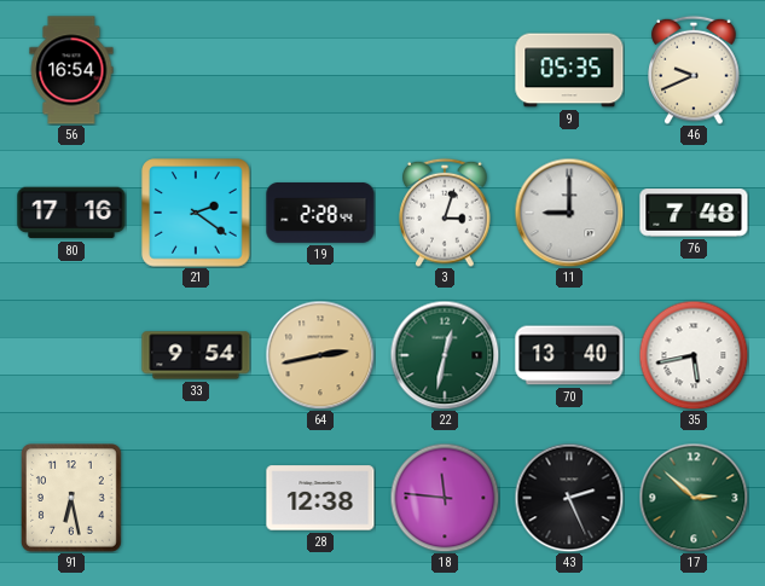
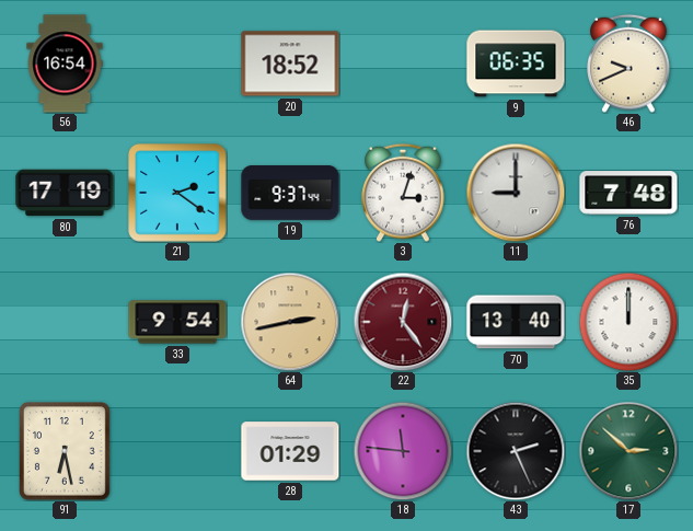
20: none -> 18:52
9: 05:35 -> 06:35
80: 17:16 -> 17:19
19: 2:28 -> 9:37
22: 12:32 -> 12:24
22 dial: green -> burgundy
35: 5:43 -> 12:00
28: 12:38 -> 01:29
